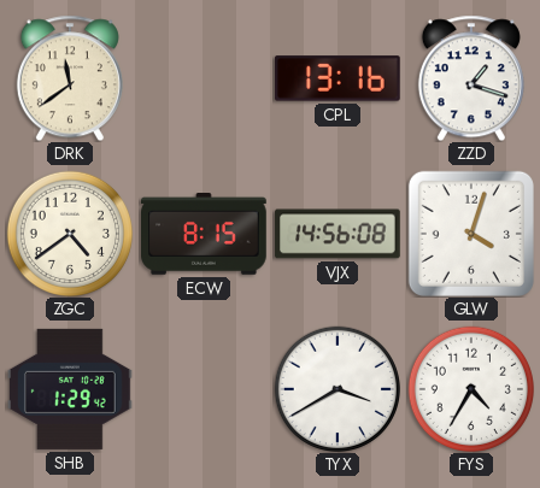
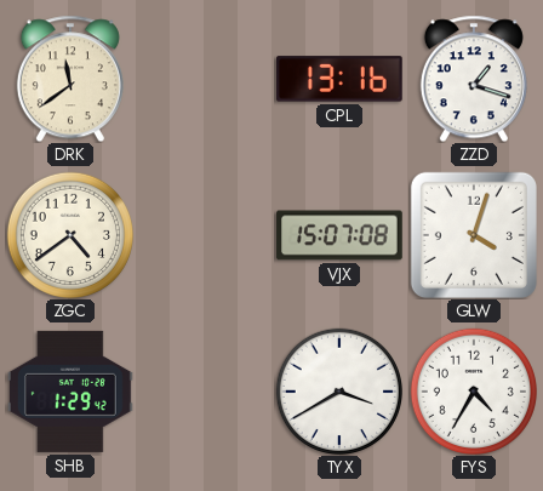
ECW: 8:15 -> none
VJX: 14:56 -> 15:07
